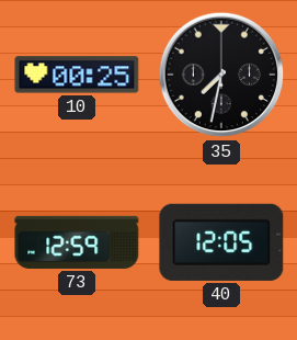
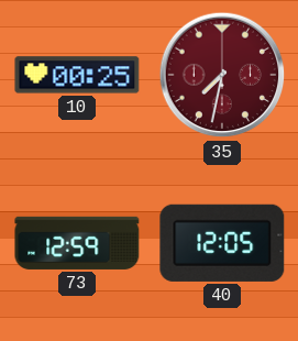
35 dial: black -> burgundy
